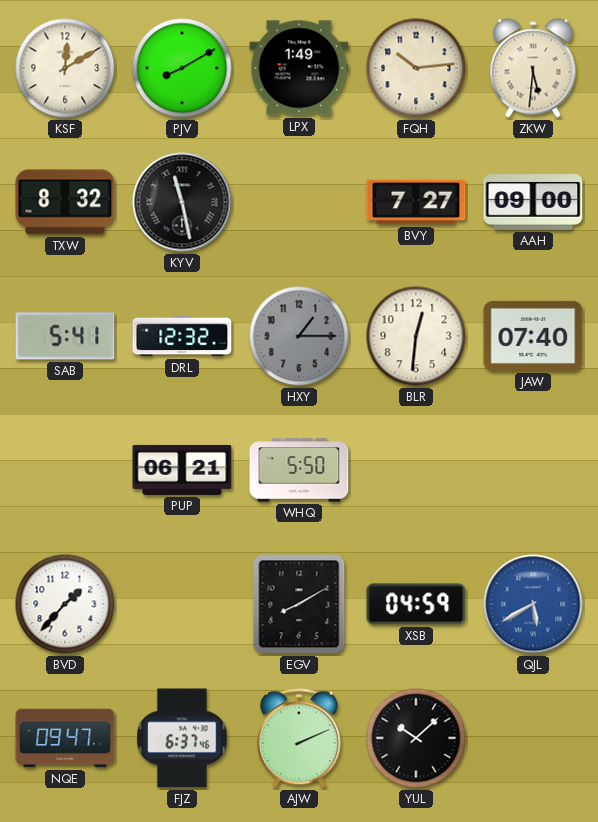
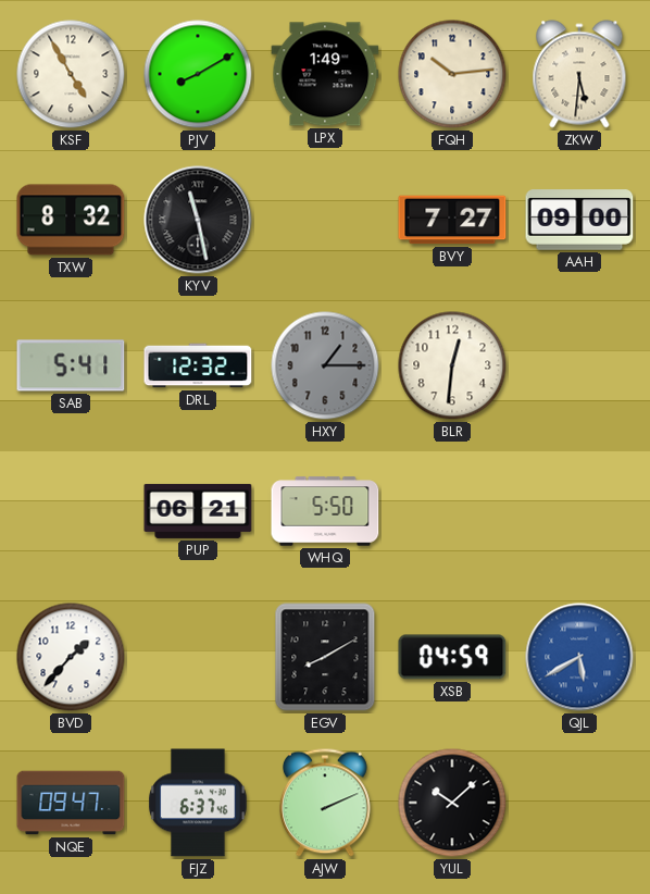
KSF: 12:10 -> 4:55
JAW: 07:40 -> none
